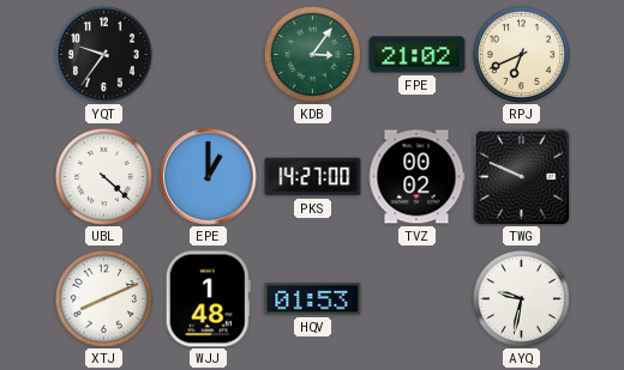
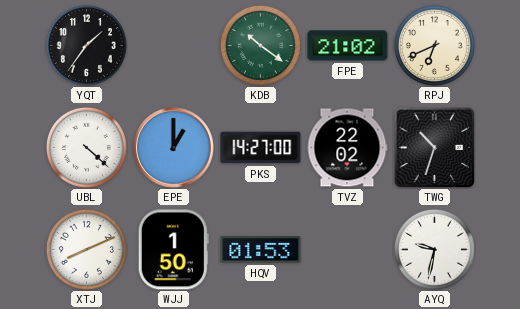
YQT: 9:36 -> 1:36
KDB: 3:06 -> 10:21
TVZ: 00:02 -> 22:02
TWG: 9:49 -> 10:33
WJJ: 1:48 -> 1:50
